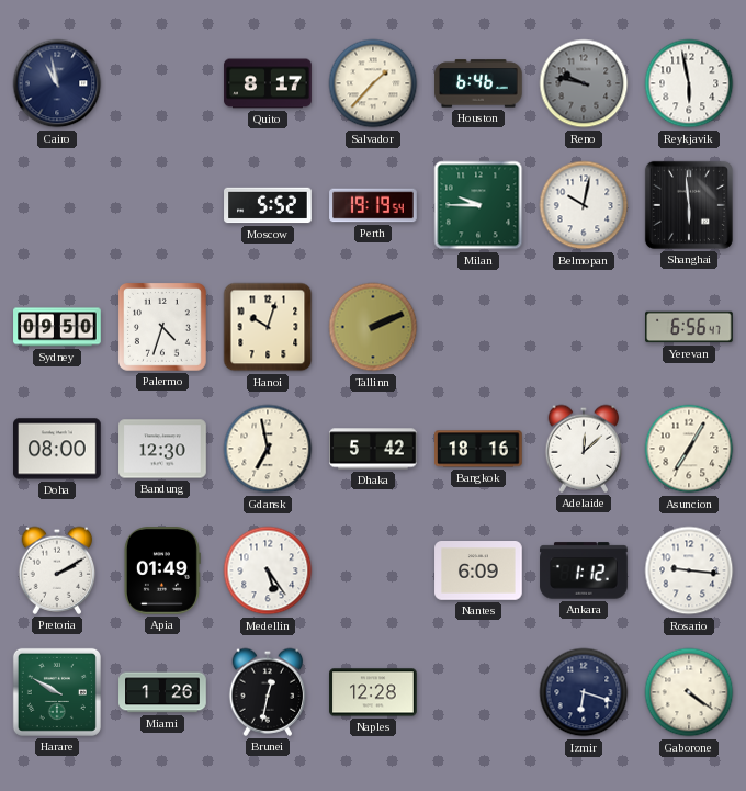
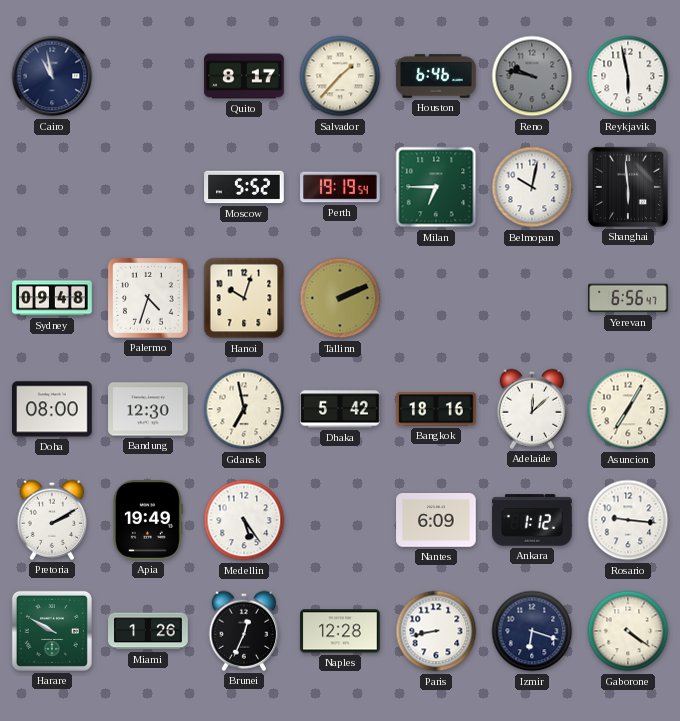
Milan: 9:45 -> 6:45
Sydney: 09:50 -> 09:48
Apia: 01:49 -> 19:49
Brunei: 12:32 -> 12:34
Paris: none -> 8:43
